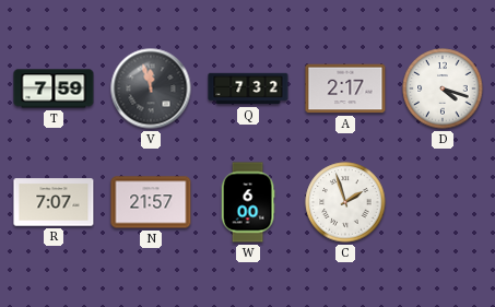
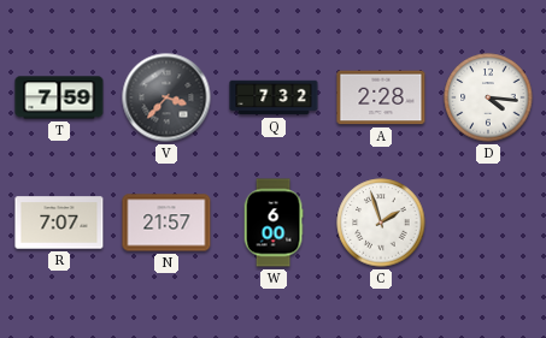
V: 11:57 -> 3:37
A: 2:17 -> 2:28
D: 4:18 -> 4:16
